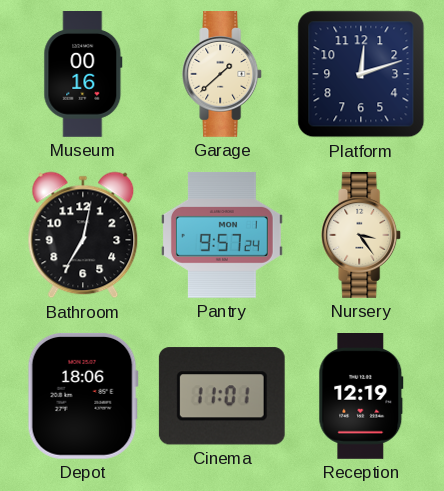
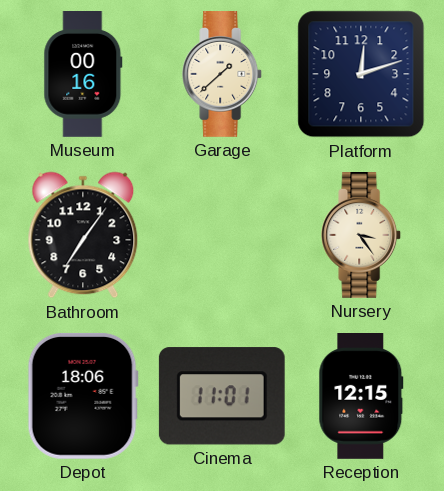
Bathroom: 7:02 -> 7:06
Pantry: 9:57 -> none
Reception: 12:19 -> 12:15
